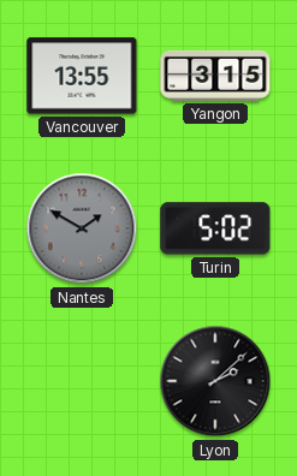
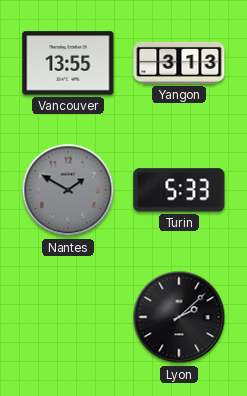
Yangon: 3:15 -> 3:13
Turin: 5:02 -> 5:33
